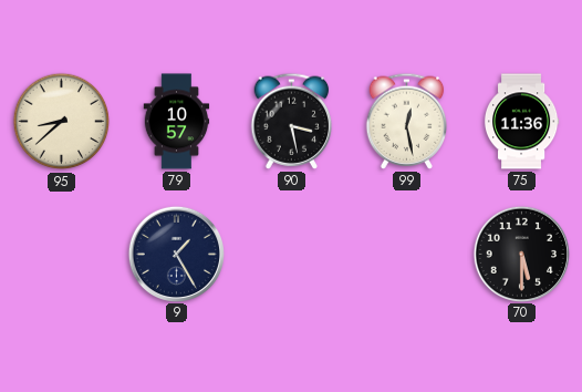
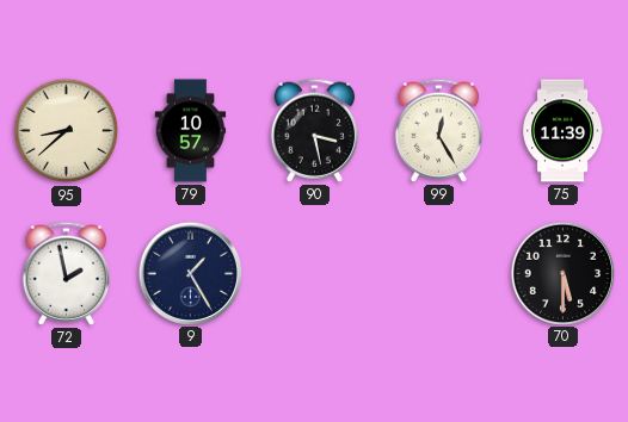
99: 12:28 -> 12:25
75: 11:36 -> 11:39
72: none -> 1:58
